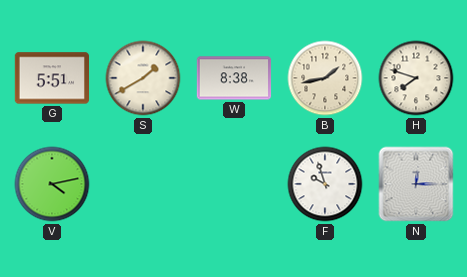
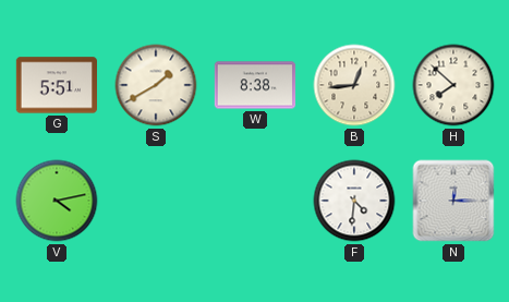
B: 1:43 -> 12:44
H: 7:48 -> 7:52
F: 9:57 -> 4:31
